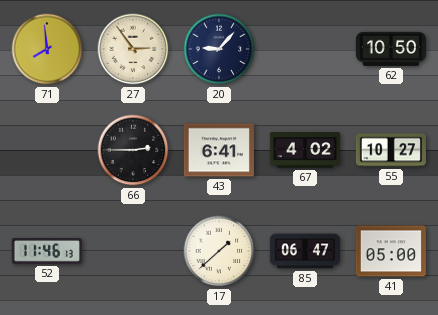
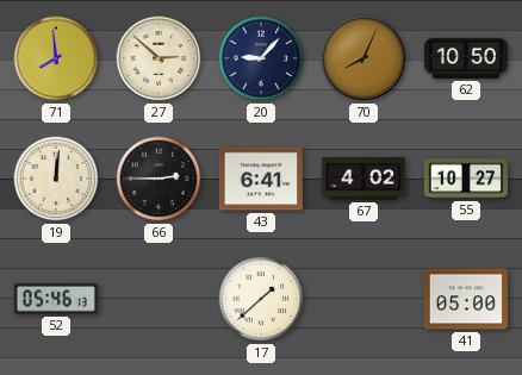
27: 2:54 -> 2:52
70: none -> 8:04
19: none -> 12:01
52: 11:46 -> 05:46
85: 06:47 -> none
